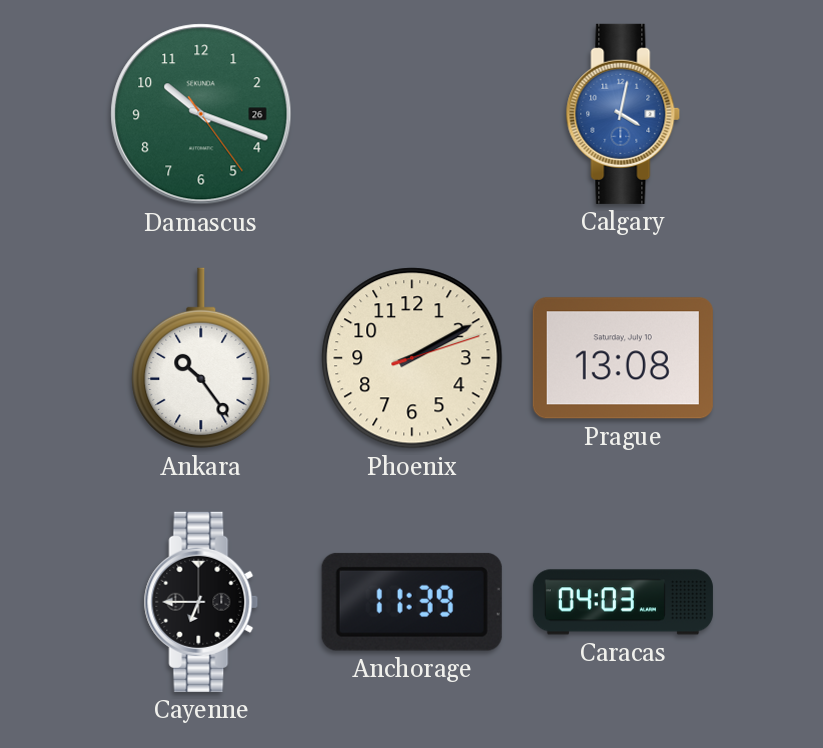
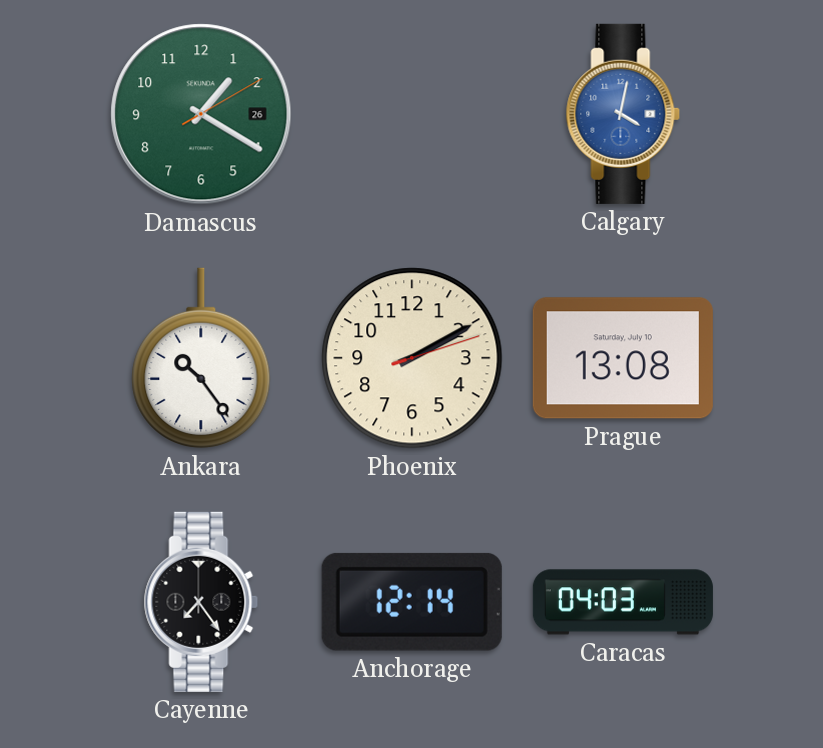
Damascus: 10:18 -> 1:20
Cayenne: 6:45 -> 7:24
Anchorage: 11:39 -> 12:14
